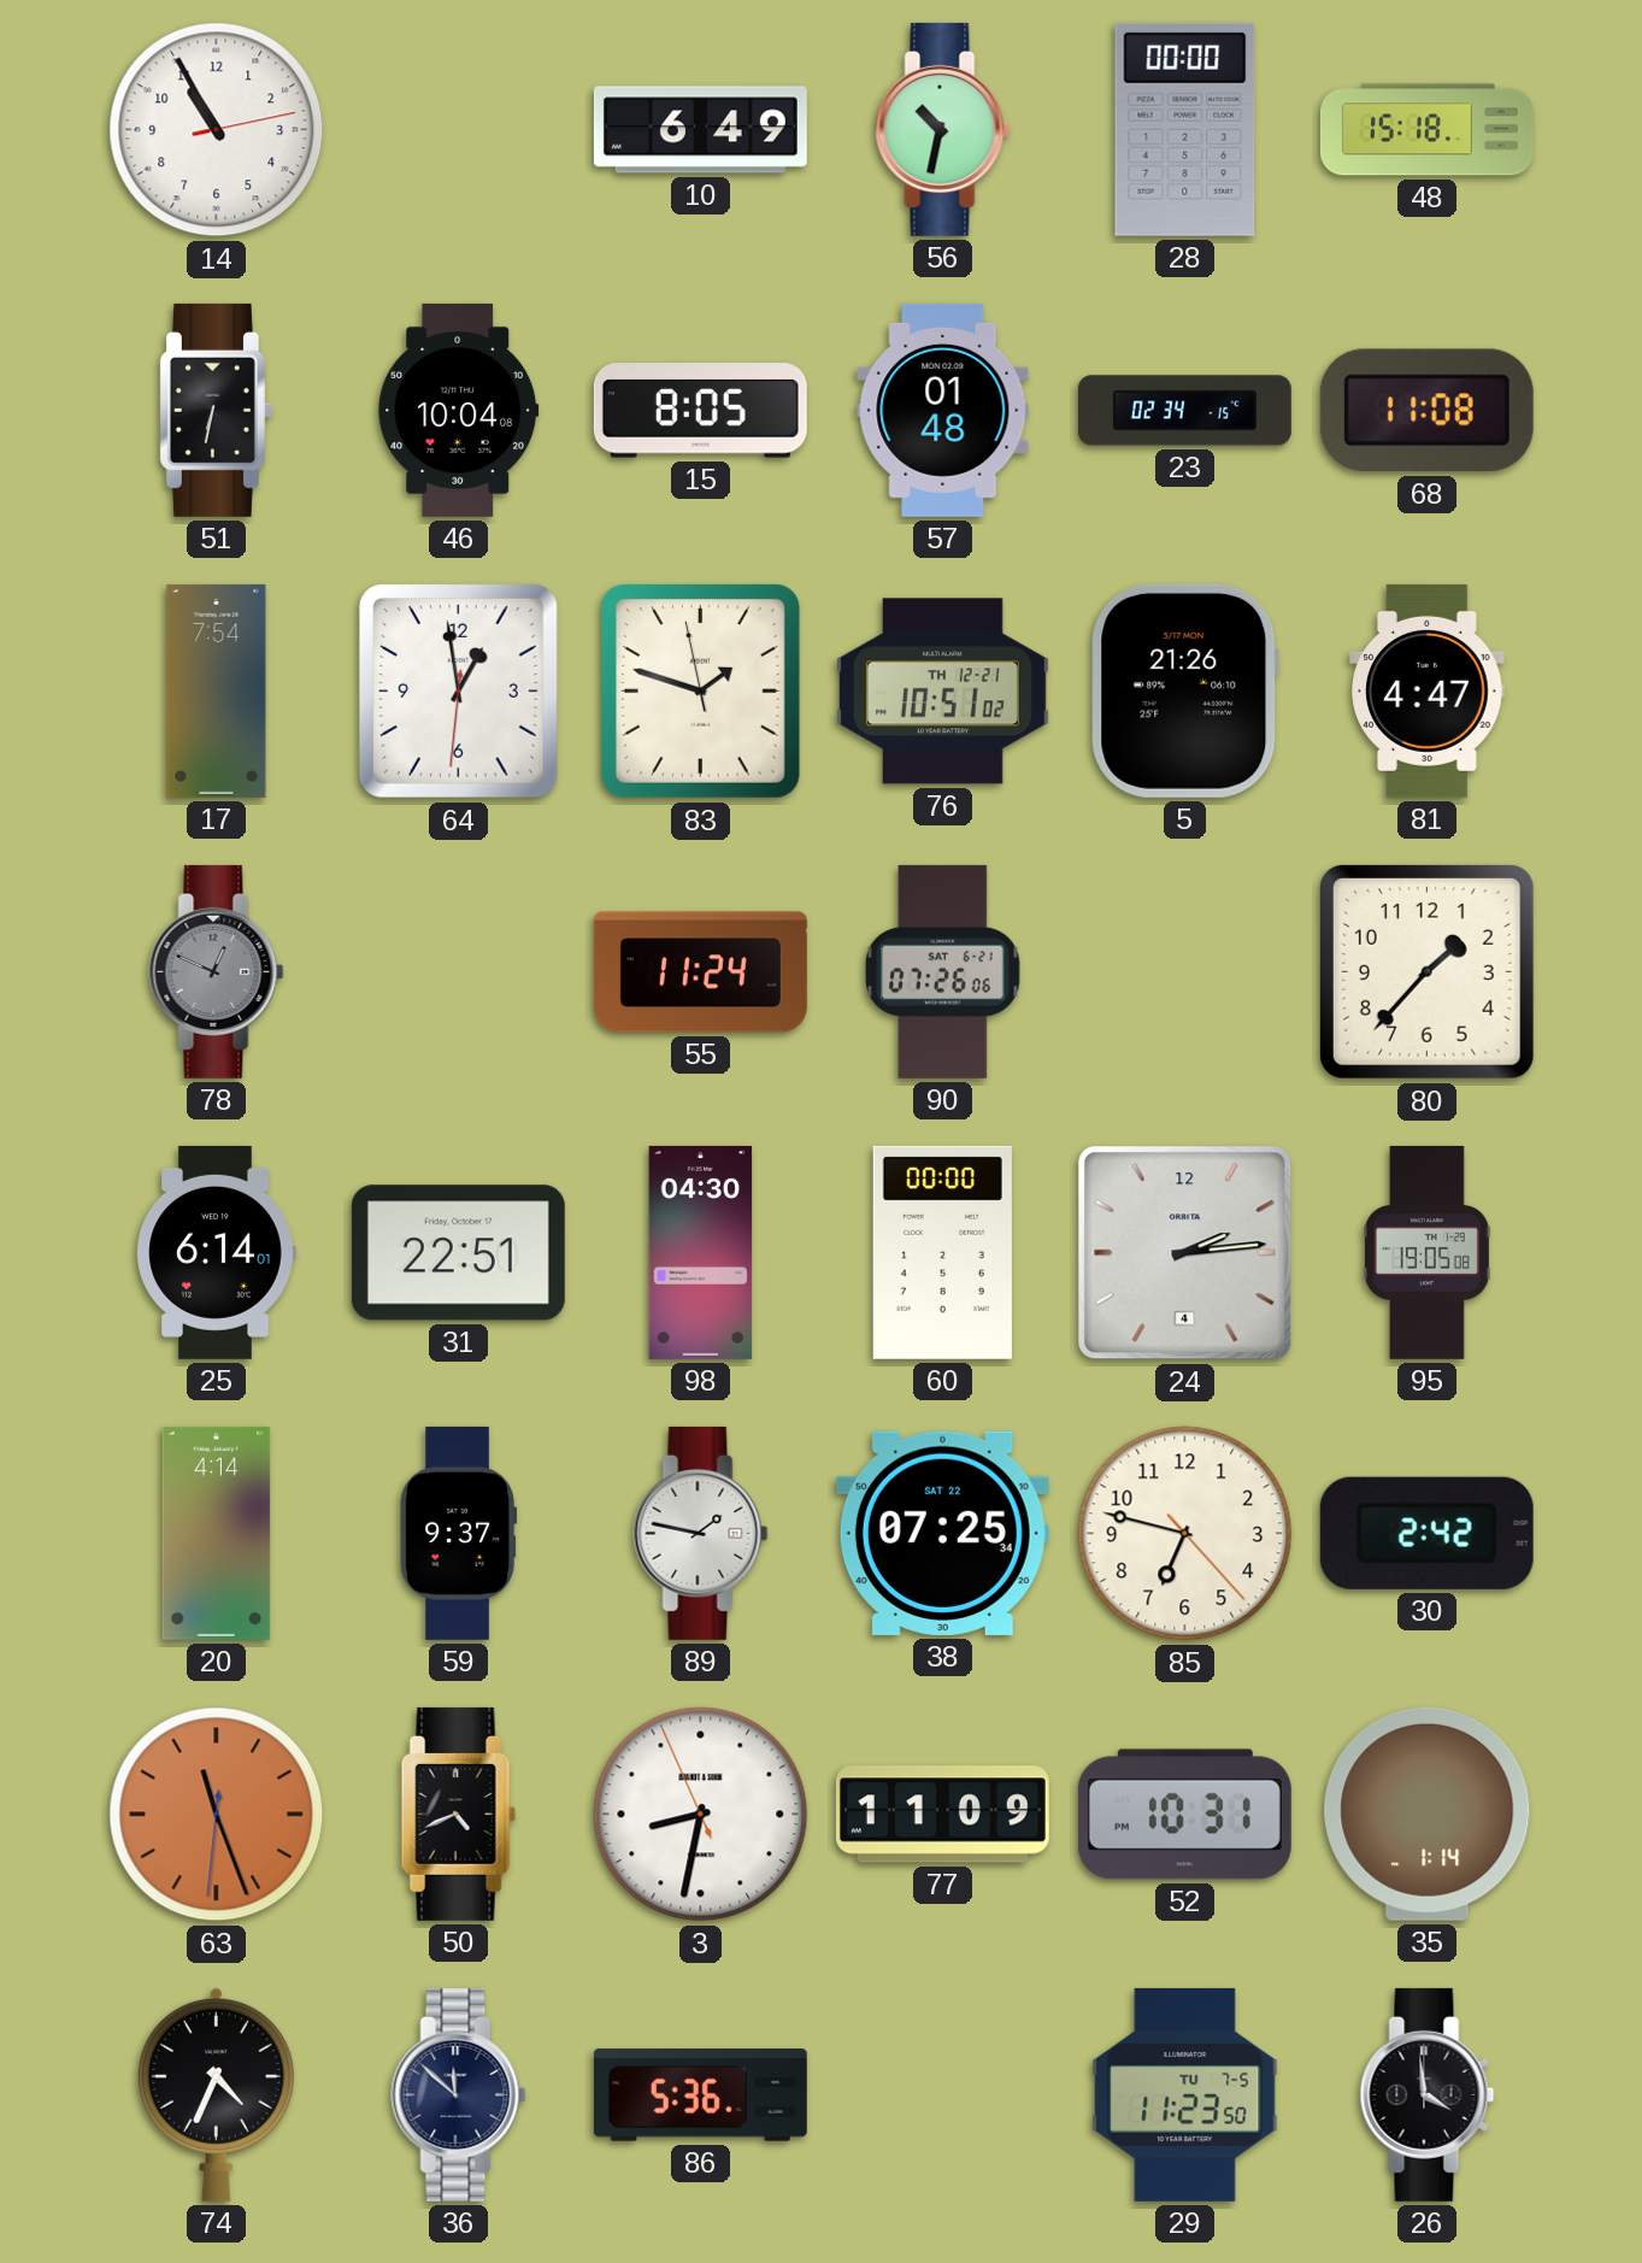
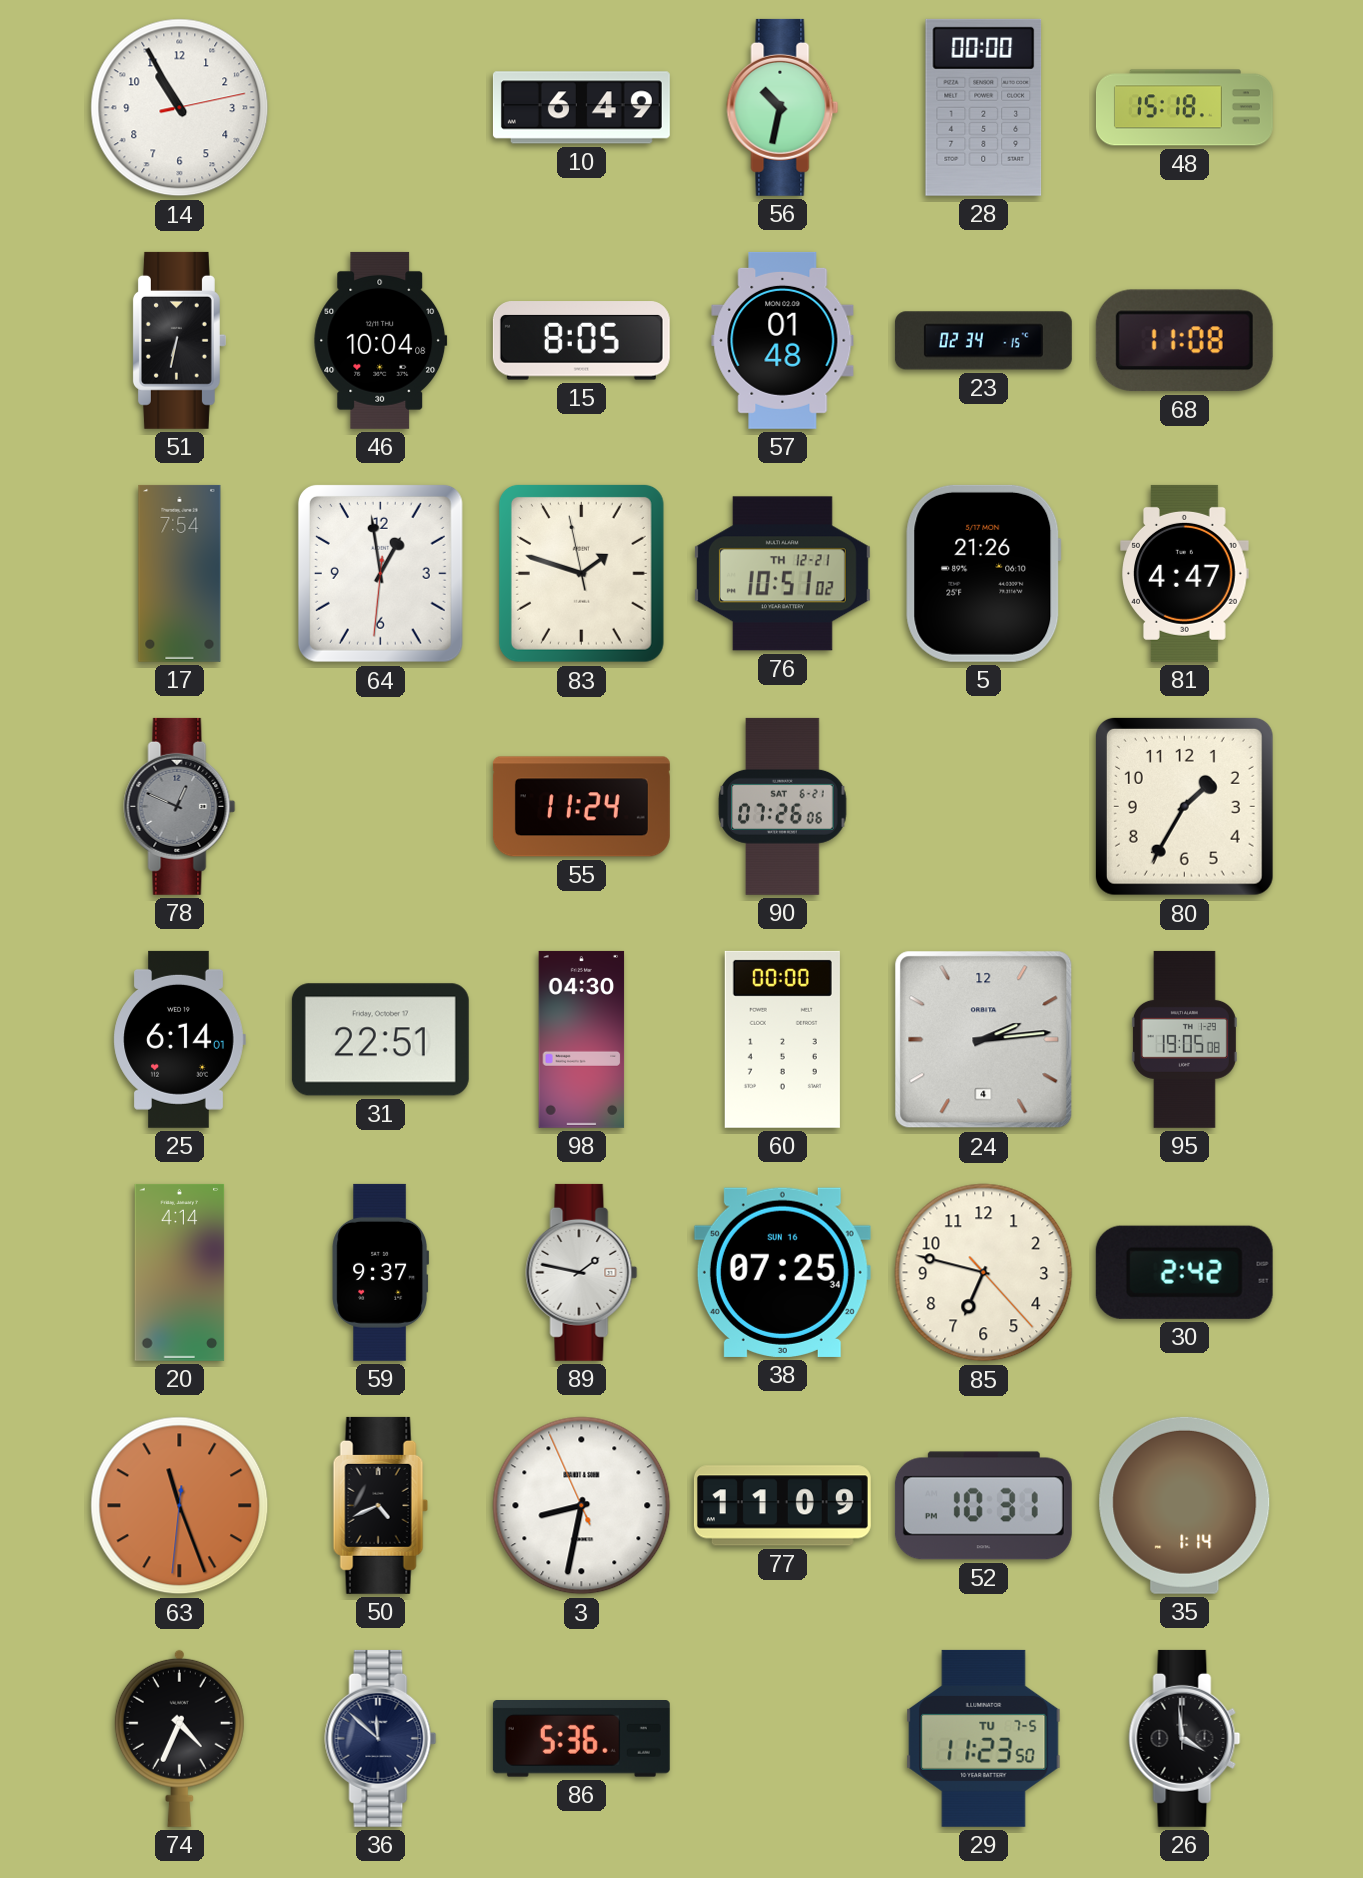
80: 1:37 -> 1:35
38 date: SAT 22 -> SUN 16
